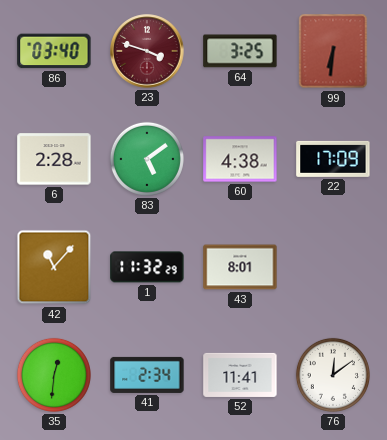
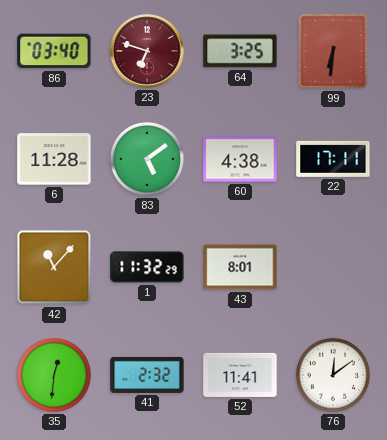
23: 3:48 -> 6:48
6: 2:28 -> 11:28
22: 17:09 -> 17:11
41: 2:34 -> 2:32
